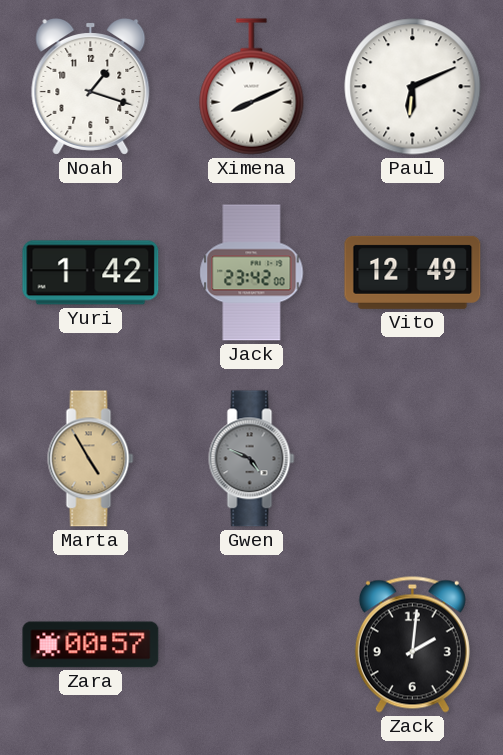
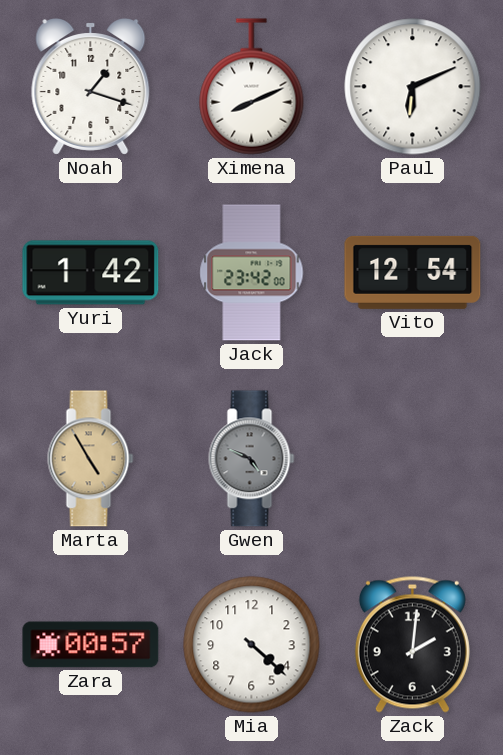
Vito: 12:49 -> 12:54
Mia: none -> 4:22
